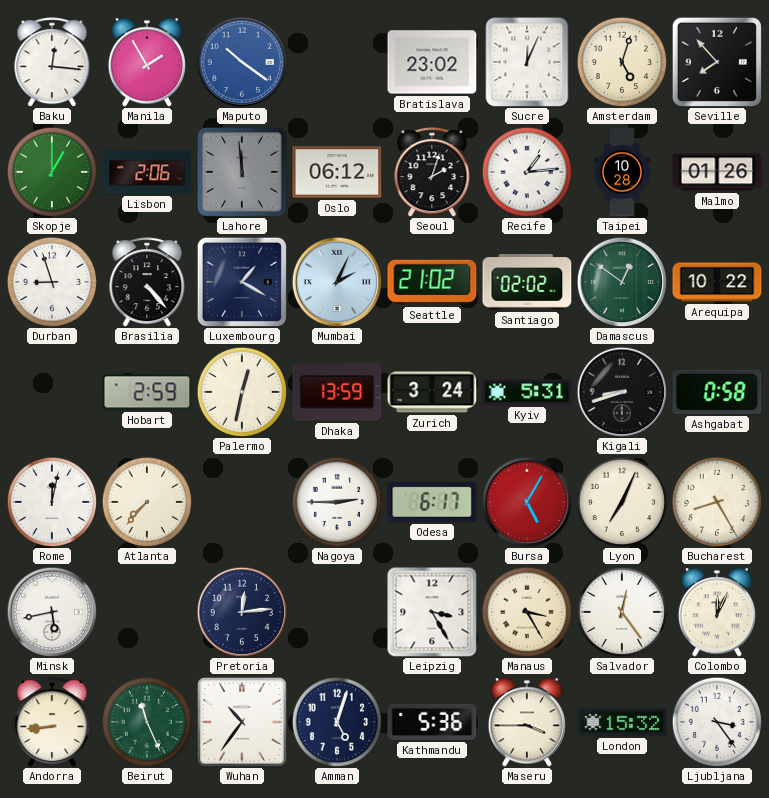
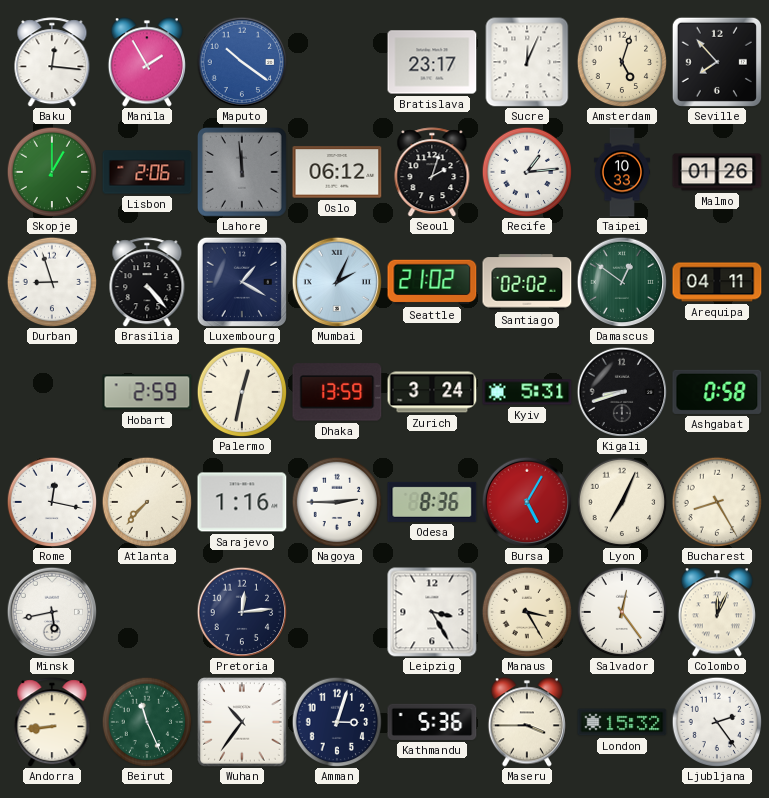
Bratislava: 23:02 -> 23:17
Taipei: 10:28 -> 10:33
Arequipa: 10:22 -> 04:11
Rome: 12:02 -> 12:17
Sarajevo: none -> 1:16
Odesa: 6:17 -> 8:36
Amman: 5:03 -> 3:03
Ljubljana: 3:24 -> 2:24
